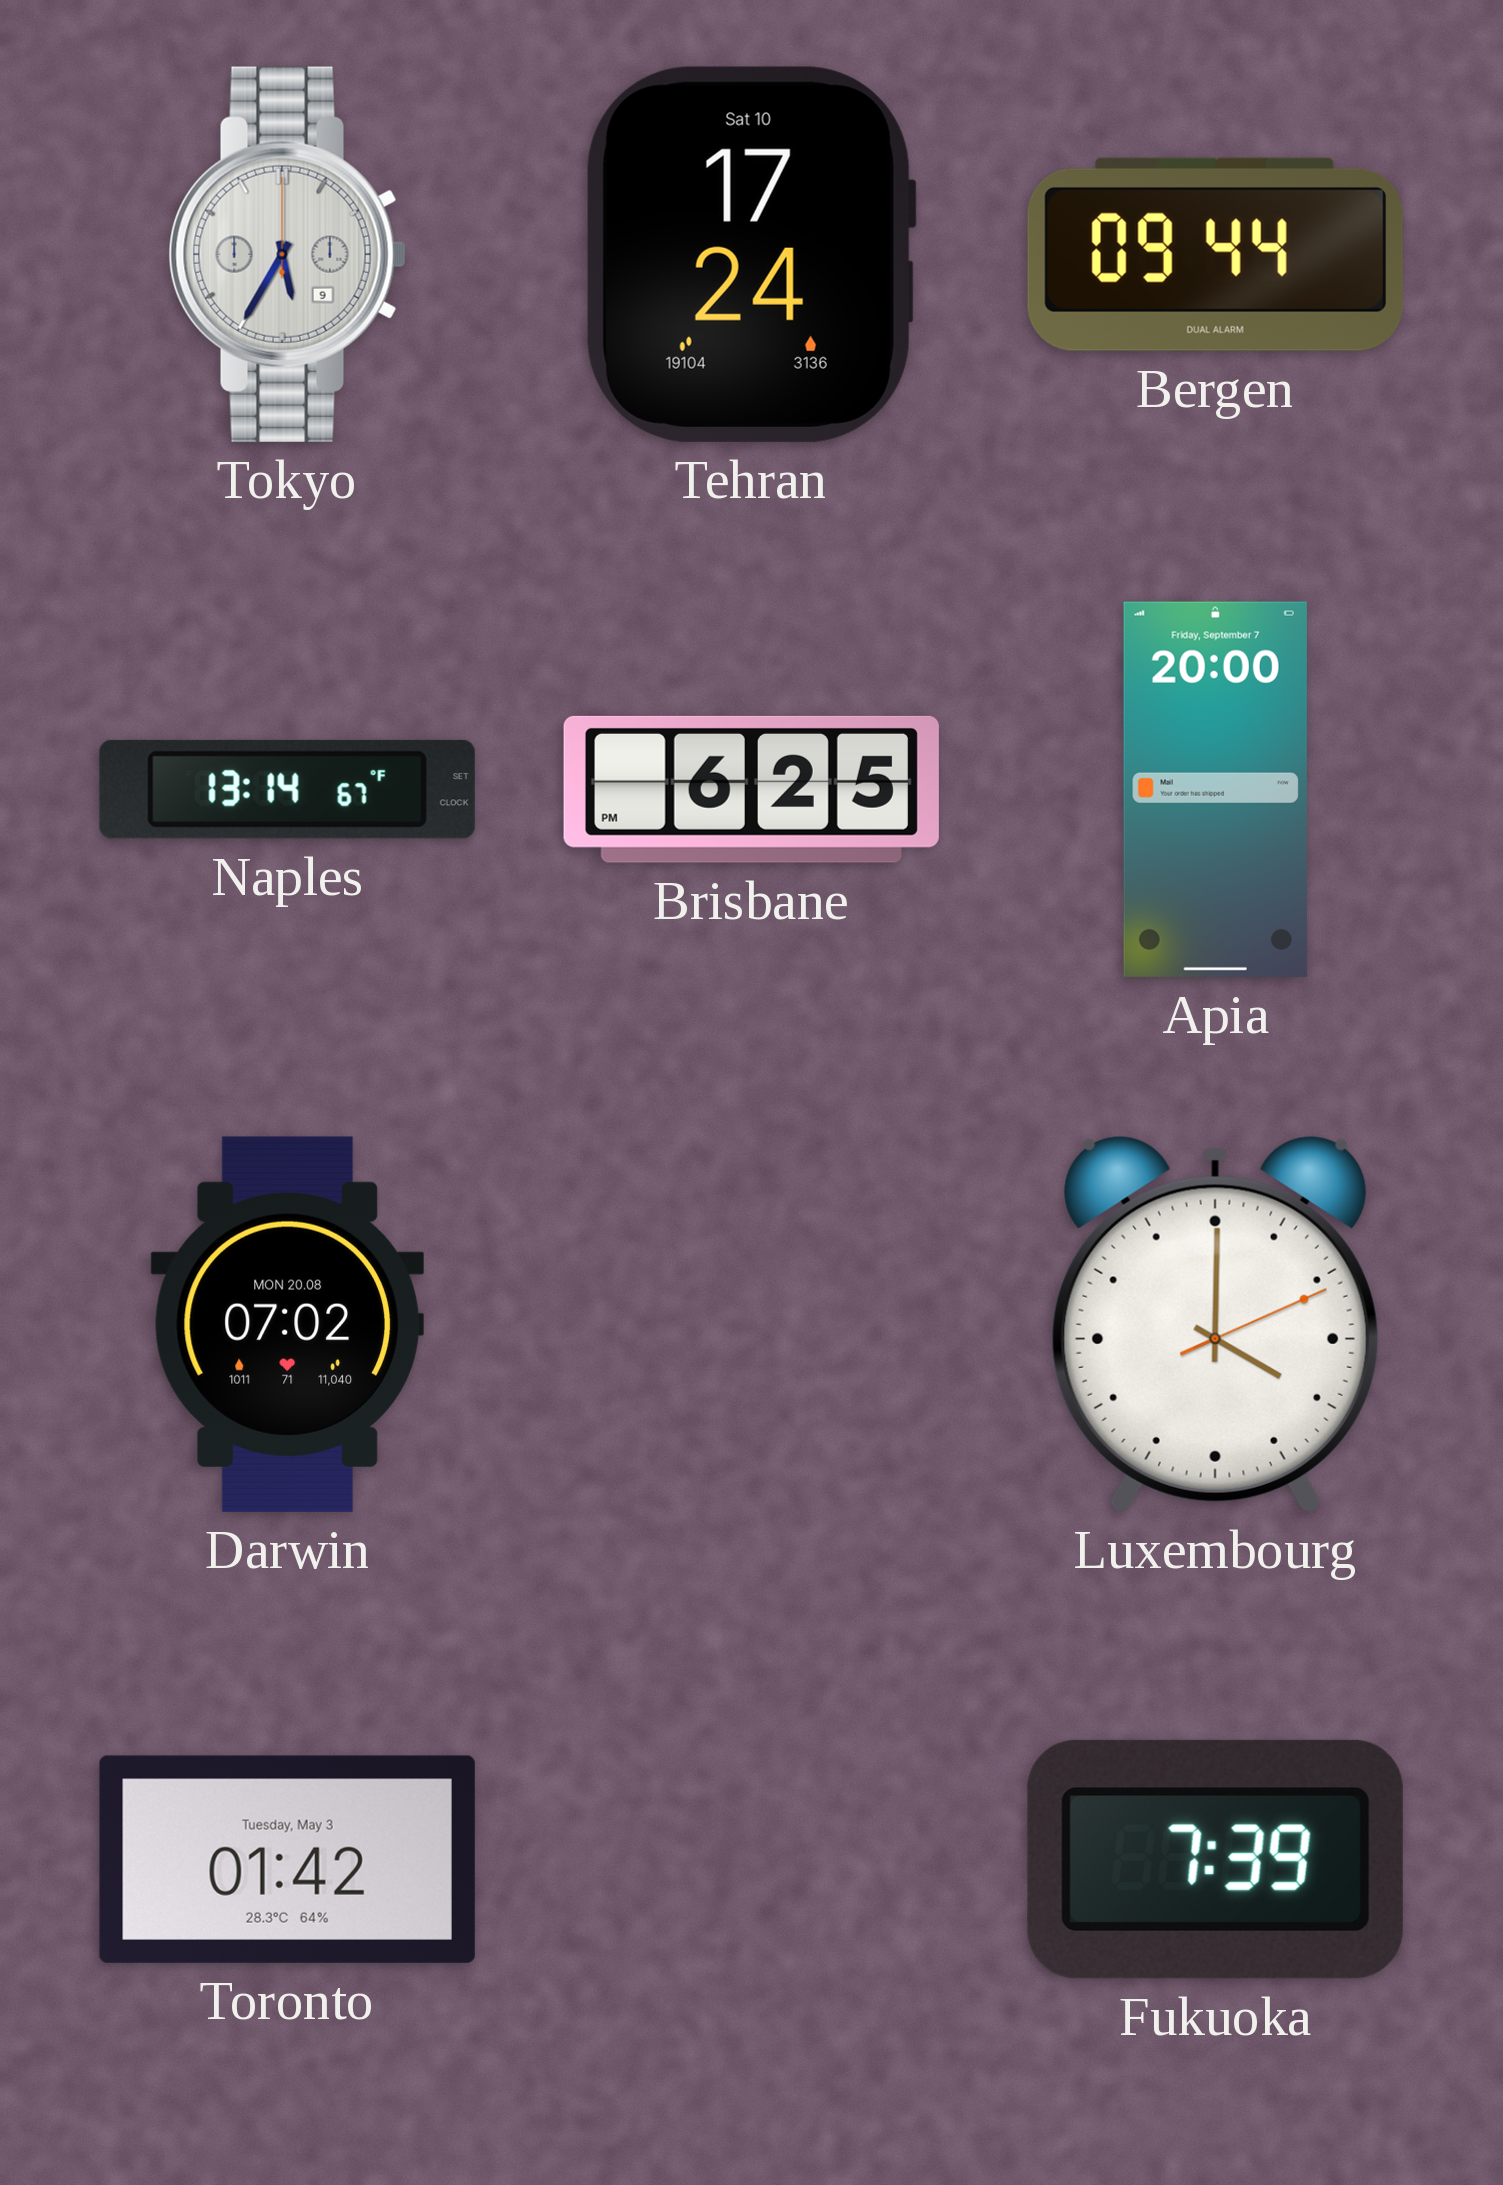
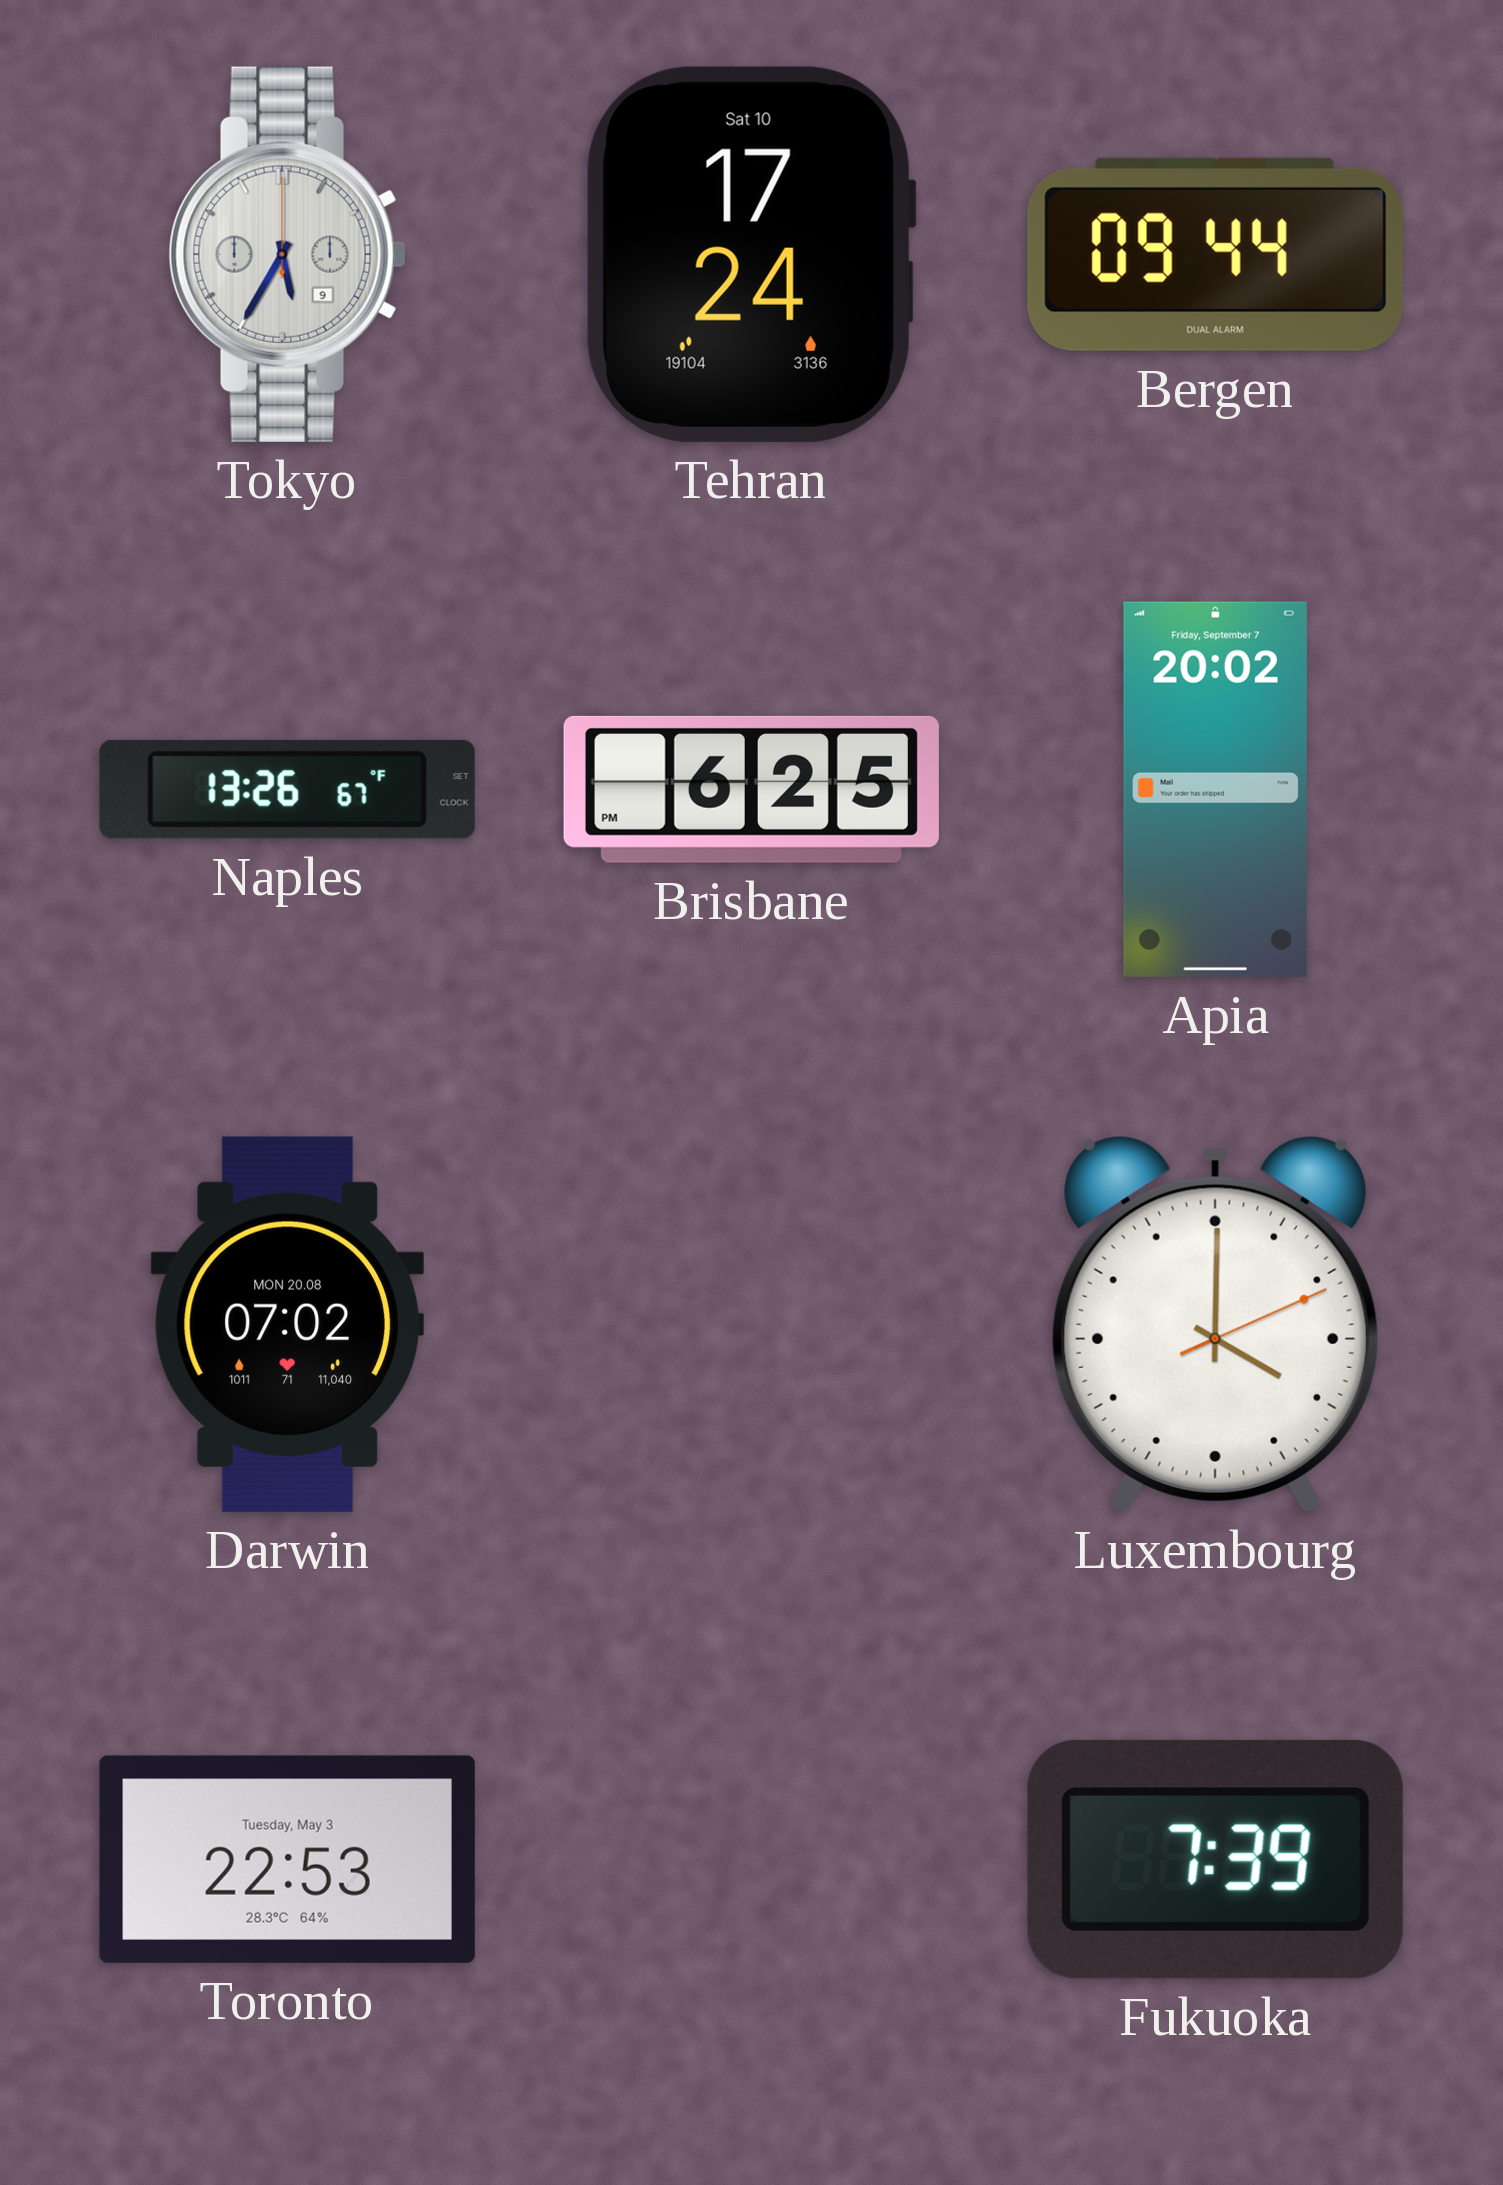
Naples: 13:14 -> 13:26
Apia: 20:00 -> 20:02
Toronto: 01:42 -> 22:53
